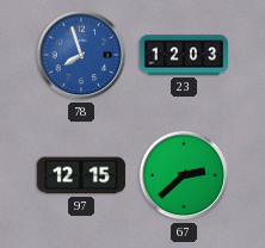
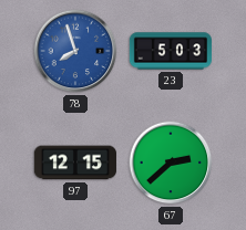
23: 12:03 -> 5:03
